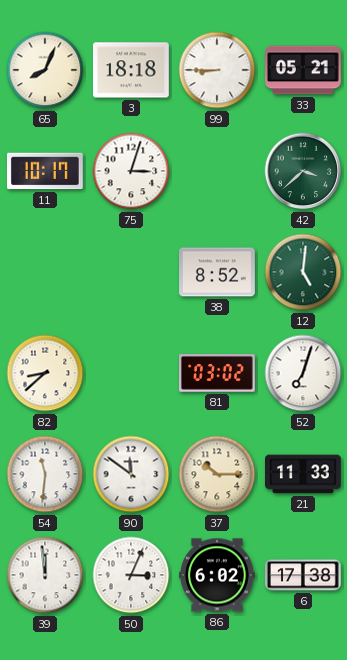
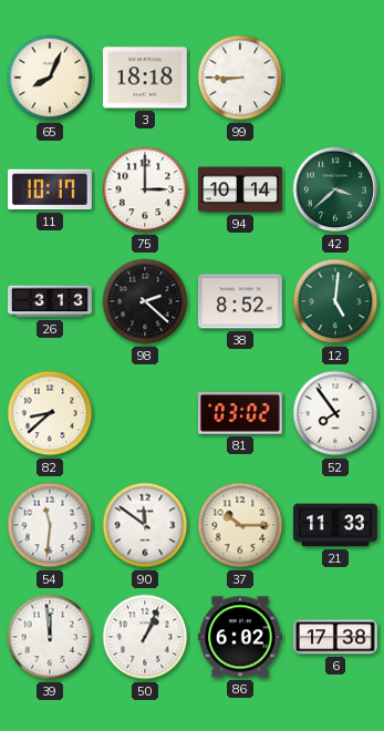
33: 05:21 -> none
75: 3:03 -> 3:00
94: none -> 10:14
26: none -> 3:13
98: none -> 2:22
52: 7:03 -> 7:54
50: 3:04 -> 1:04
